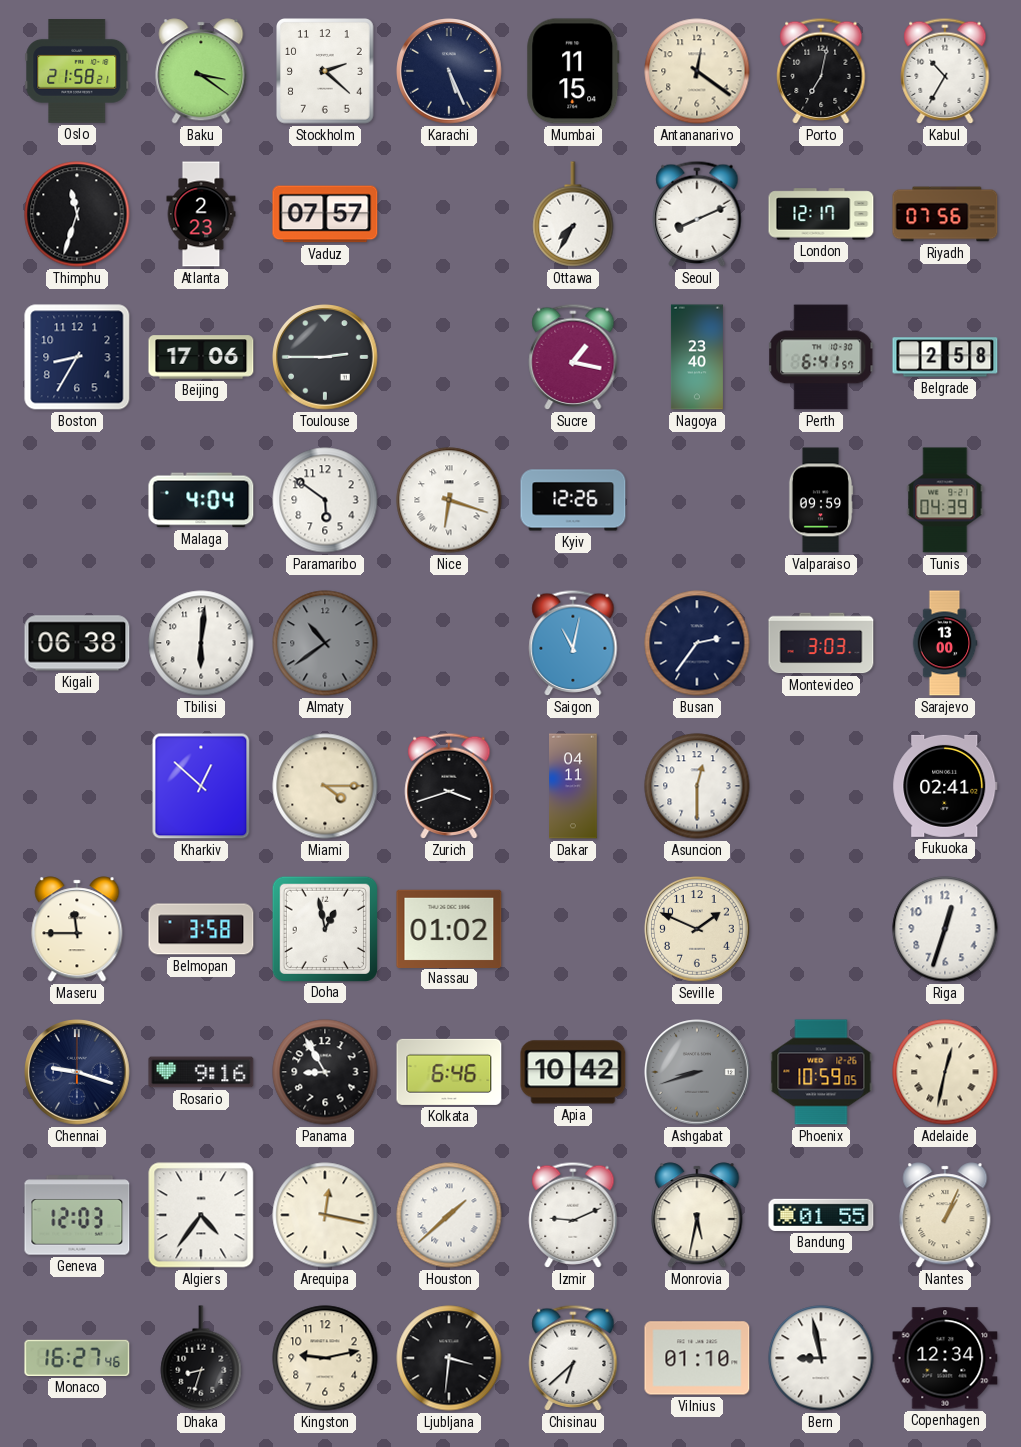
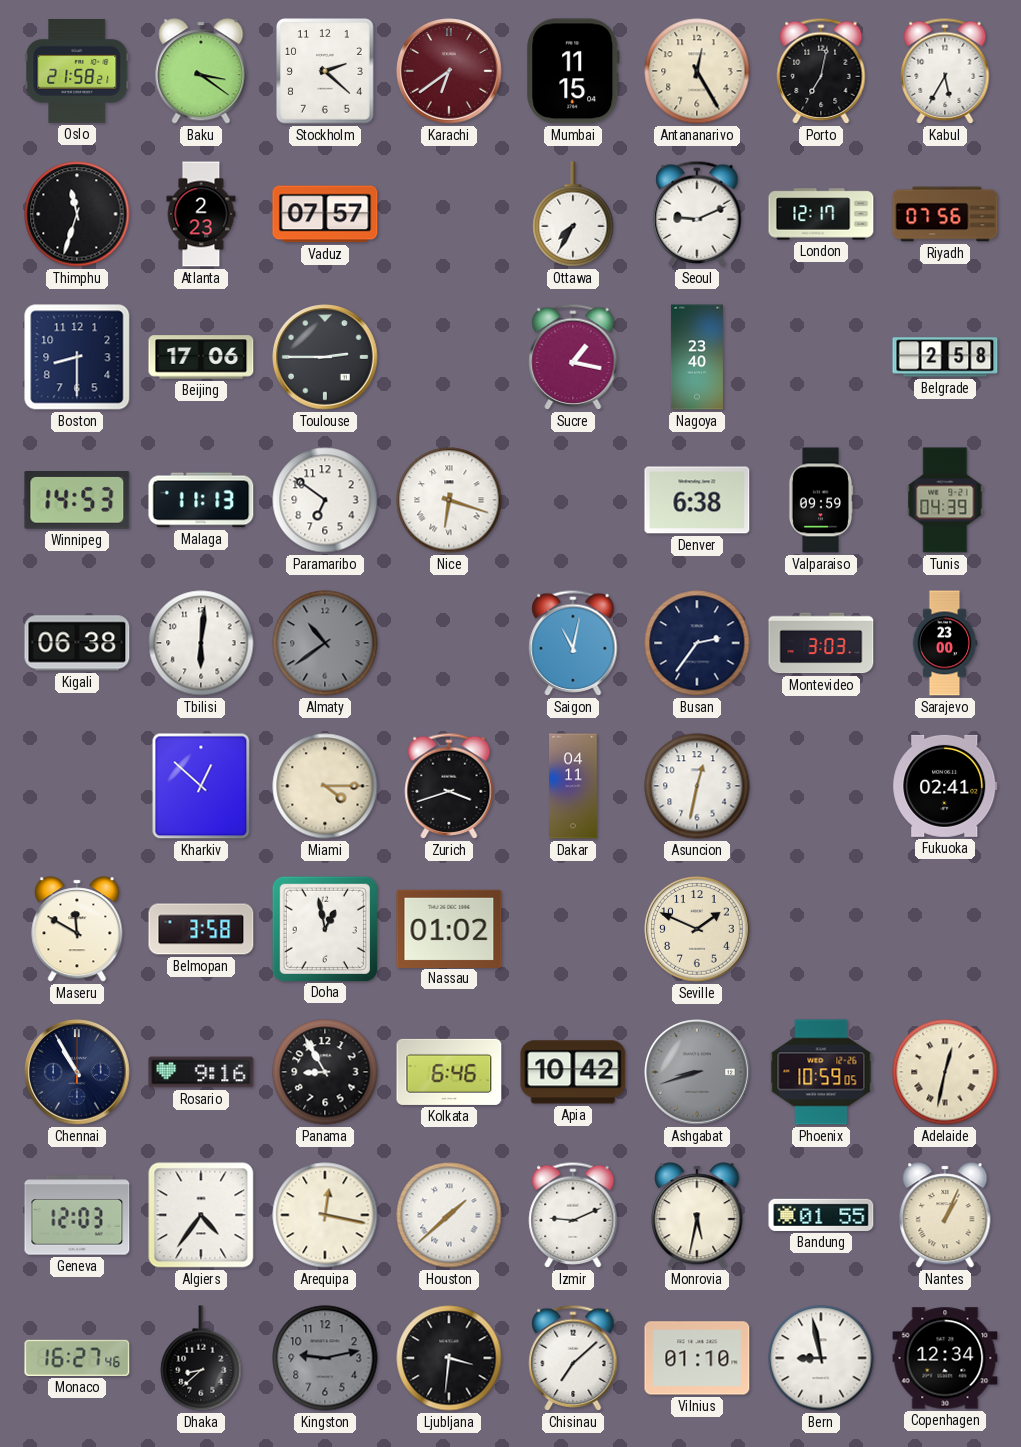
Karachi: 5:26 -> 6:39
Karachi dial: navy -> burgundy
Antananarivo: 12:21 -> 12:25
Kabul: 10:35 -> 5:35
Seoul: 8:11 -> 9:11
Boston: 8:35 -> 8:30
Perth: 6:41 -> none
Winnipeg: none -> 14:53
Malaga: 4:04 -> 11:13
Paramaribo: 5:51 -> 6:51
Kyiv: 12:26 -> none
Denver: none -> 6:38
Sarajevo: 13:00 -> 23:00
Asuncion: 12:30 -> 12:32
Maseru: 11:45 -> 11:50
Riga: 12:33 -> none
Chennai: 9:18 -> 10:55
Dhaka: 8:33 -> 8:38
Kingston dial: cream -> grey
Chisinau: 6:38 -> 7:08
